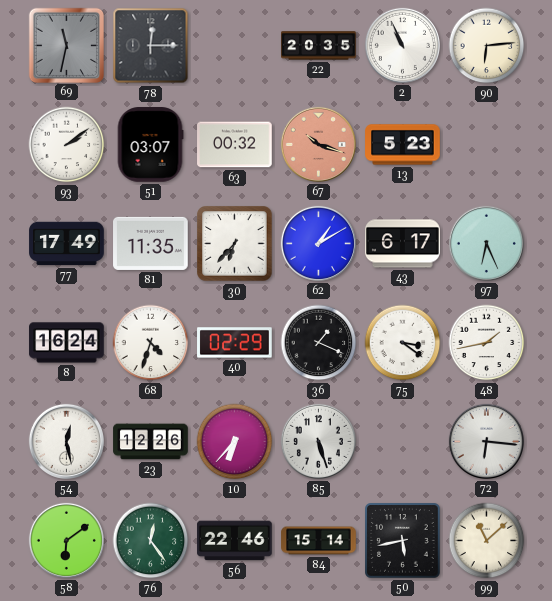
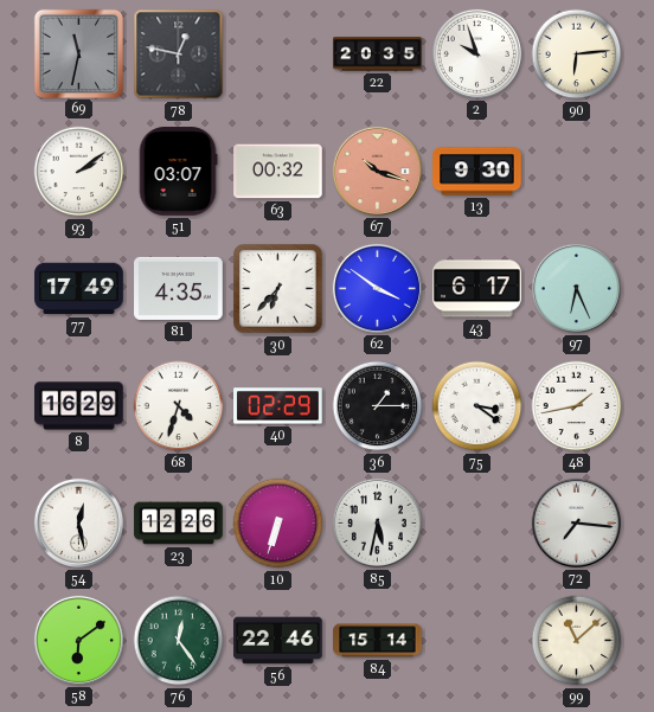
78: 12:15 -> 12:47
2: 10:56 -> 9:57
13: 5:23 -> 9:30
81: 11:35 -> 4:35
62: 1:10 -> 3:51
8: 16:24 -> 16:29
36: 1:19 -> 1:15
10: 6:37 -> 6:33
85: 5:27 -> 5:32
72: 6:16 -> 7:16
50: 5:43 -> none
